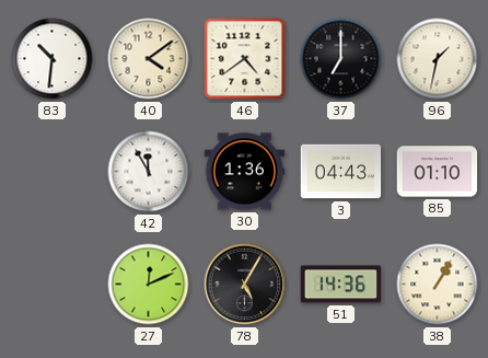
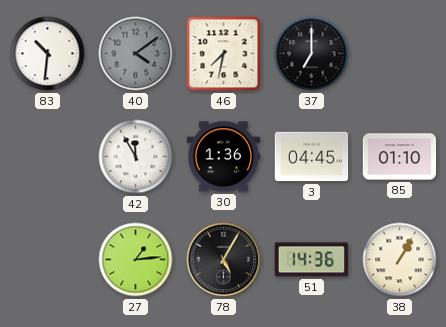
40 dial: cream -> grey
46: 4:39 -> 7:32
96: 1:32 -> none
3: 04:43 -> 04:45
27: 12:11 -> 1:14
